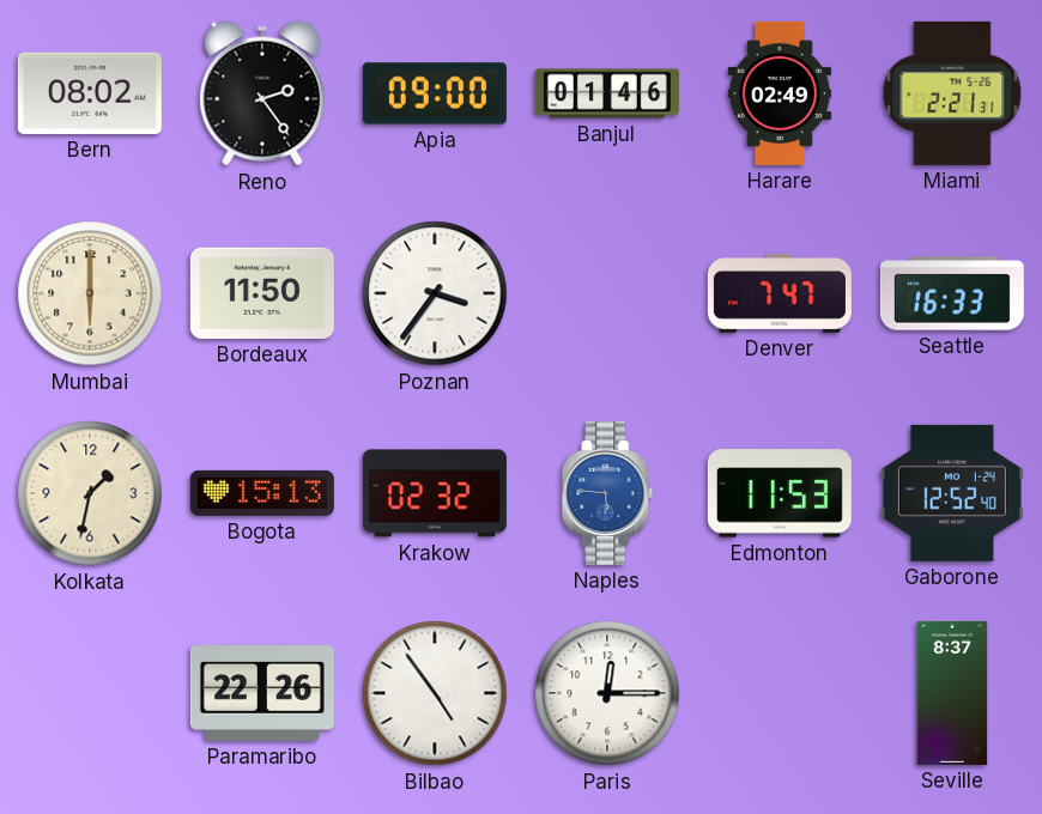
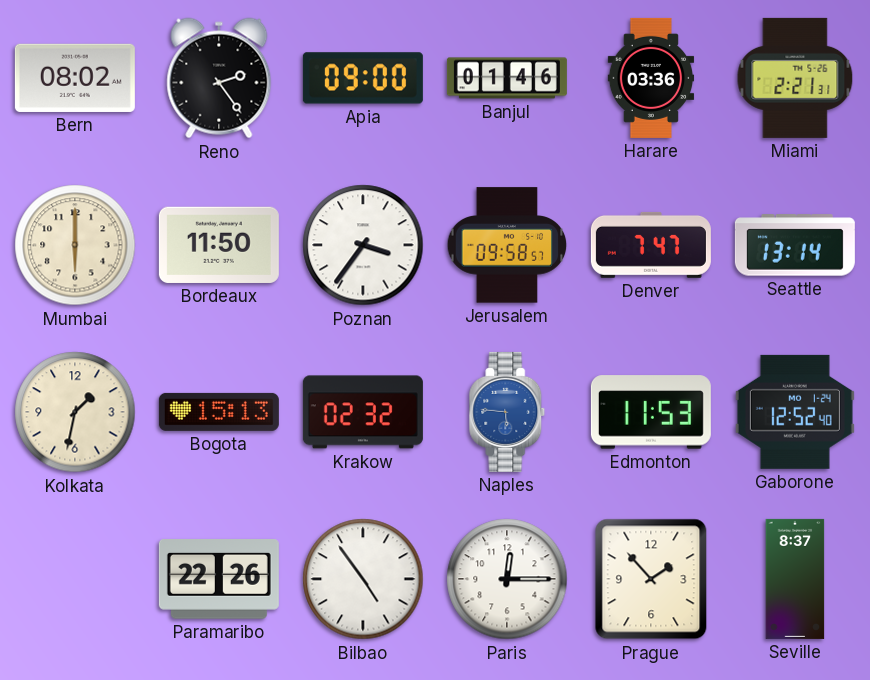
Harare: 02:49 -> 03:36
Jerusalem: none -> 09:58
Seattle: 16:33 -> 13:14
Prague: none -> 1:53
